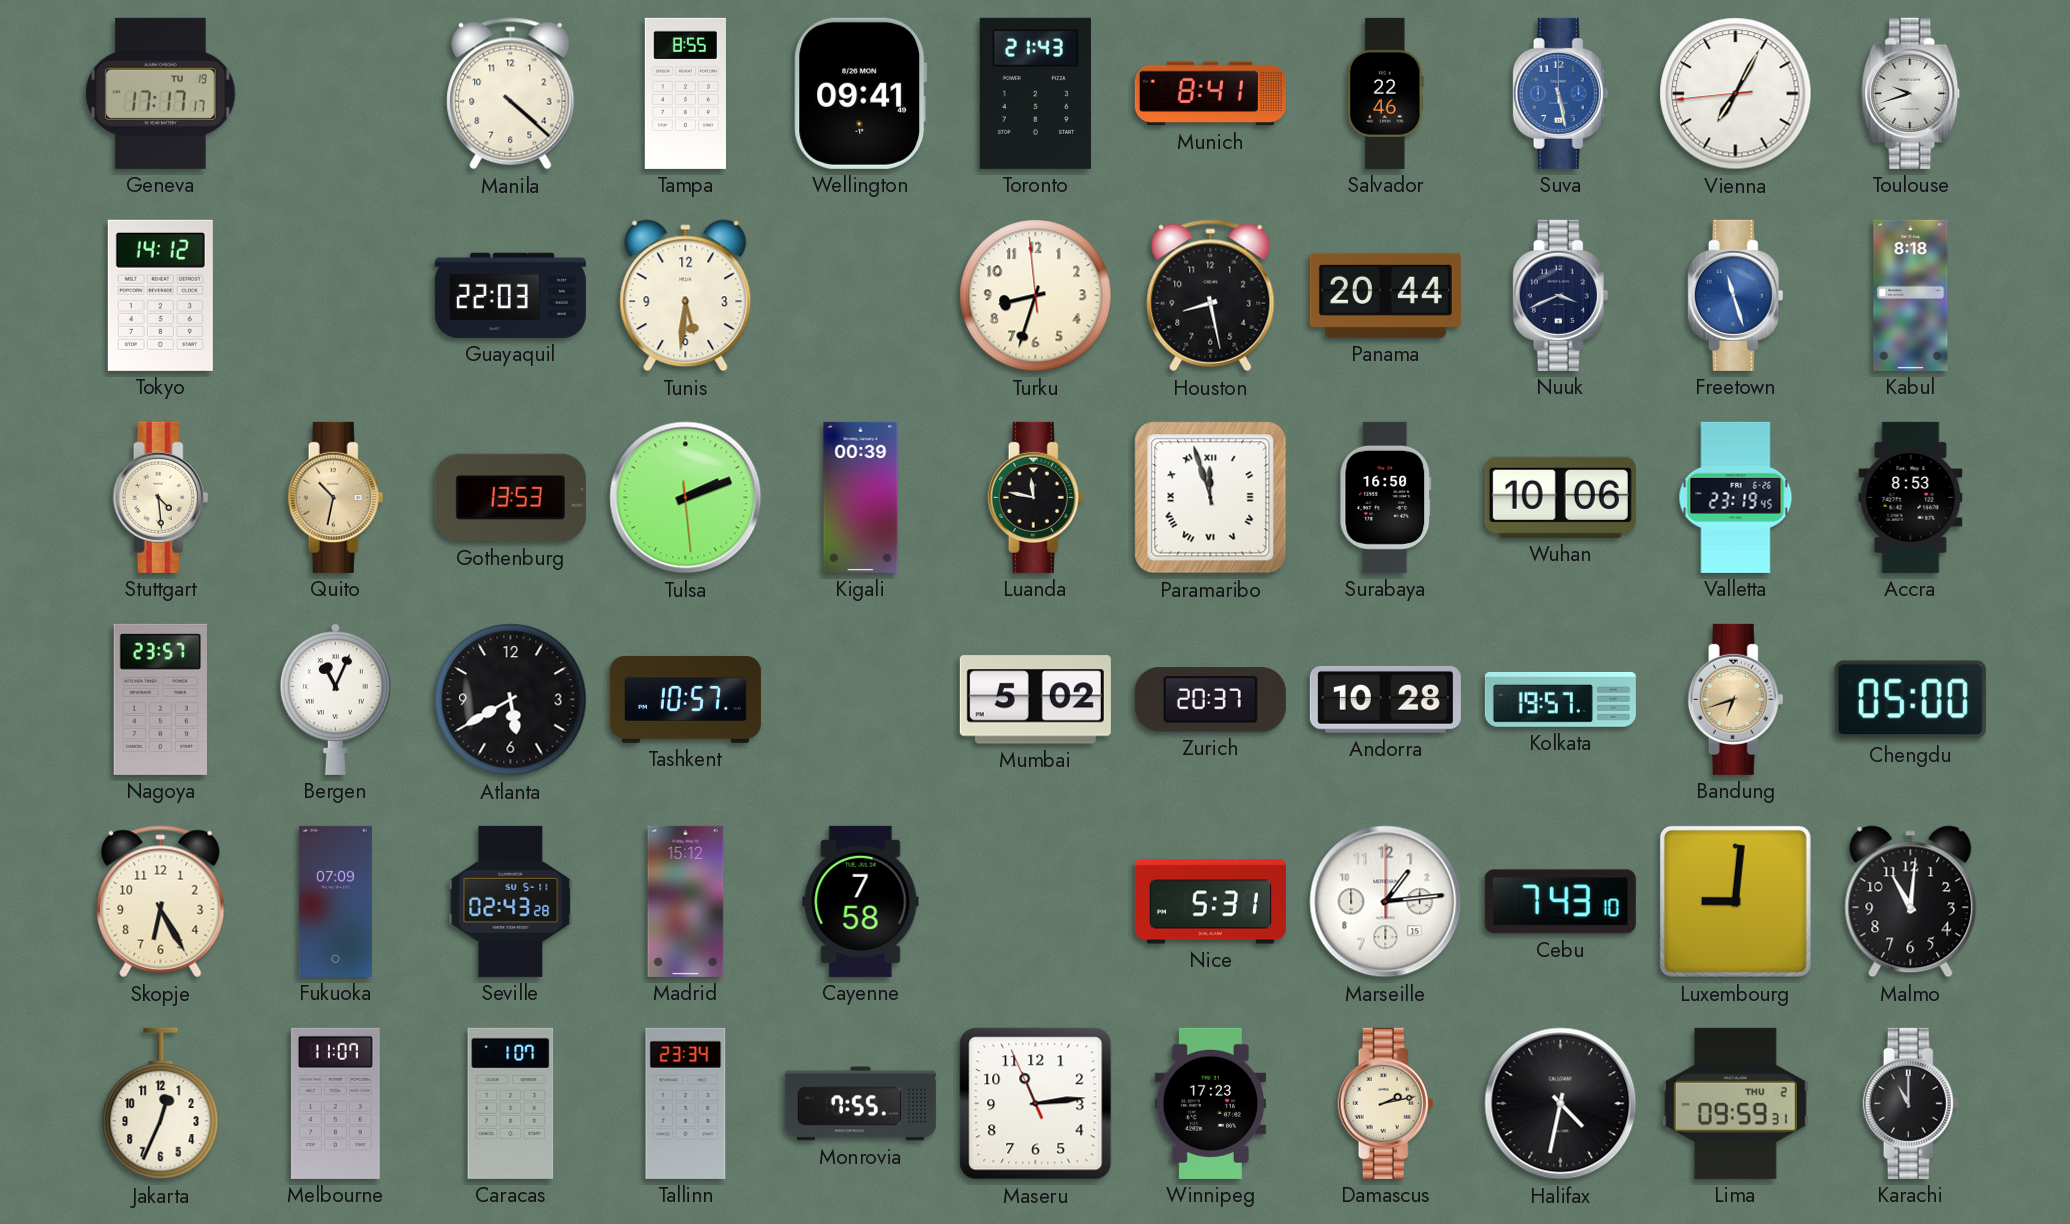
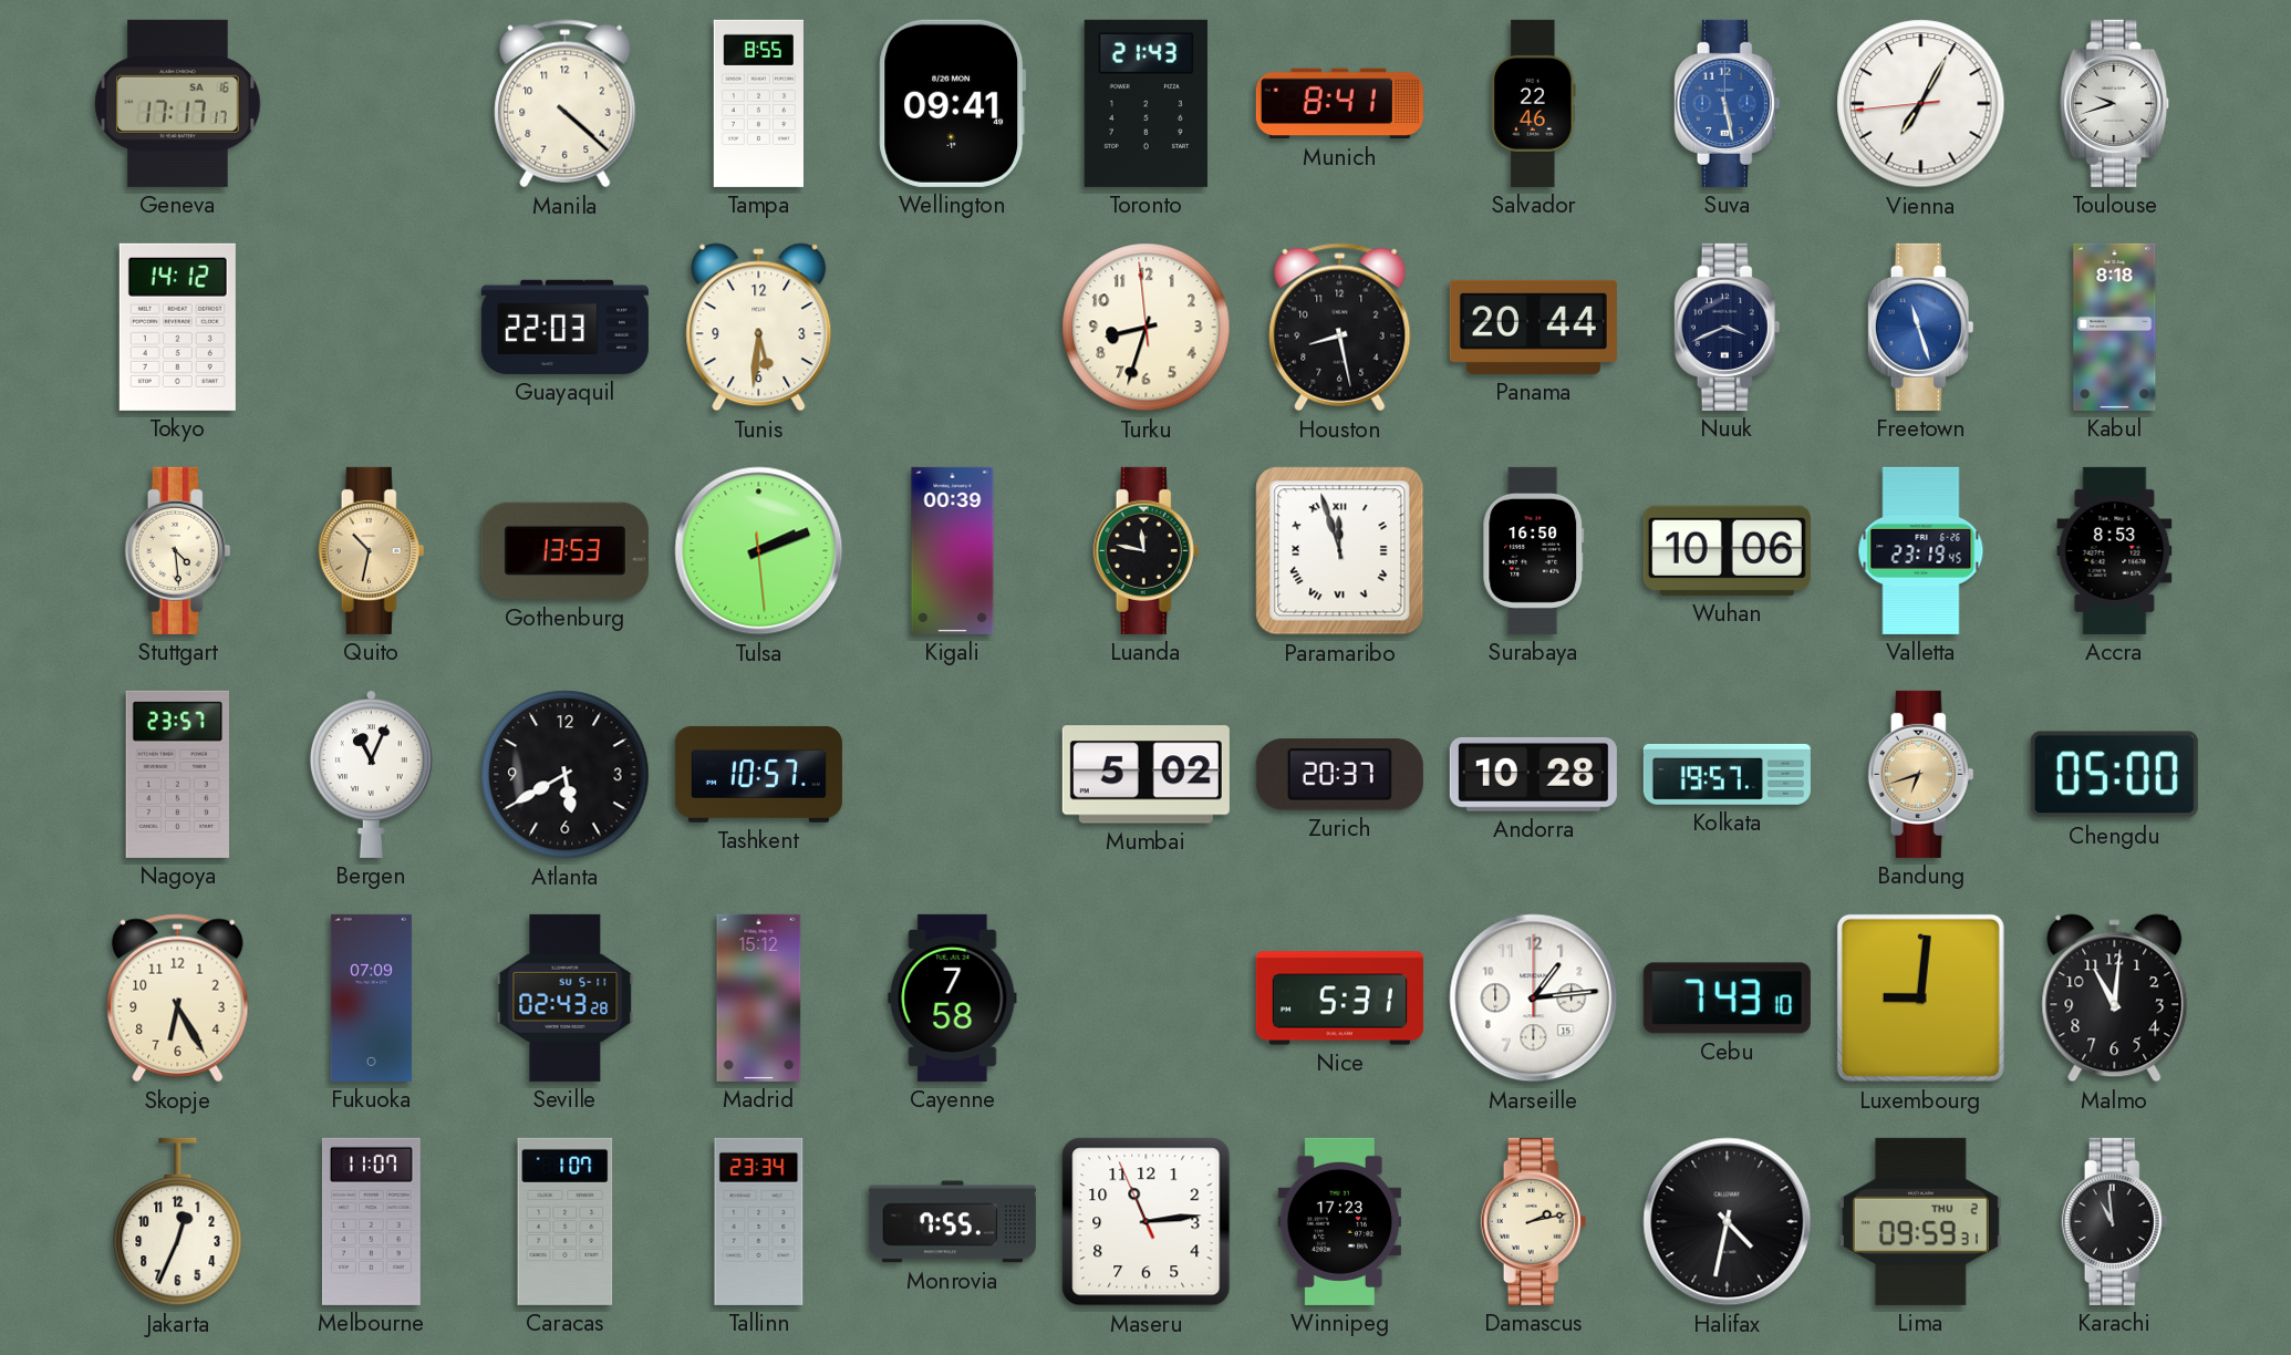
Geneva date: TU 19 -> SA 16
Karachi: 11:00 -> 10:59
